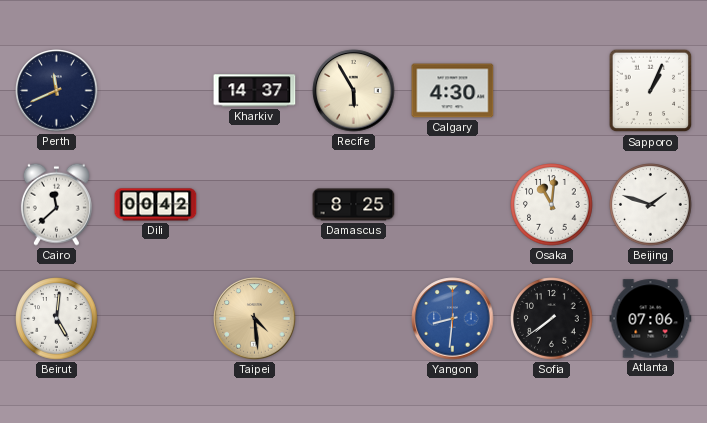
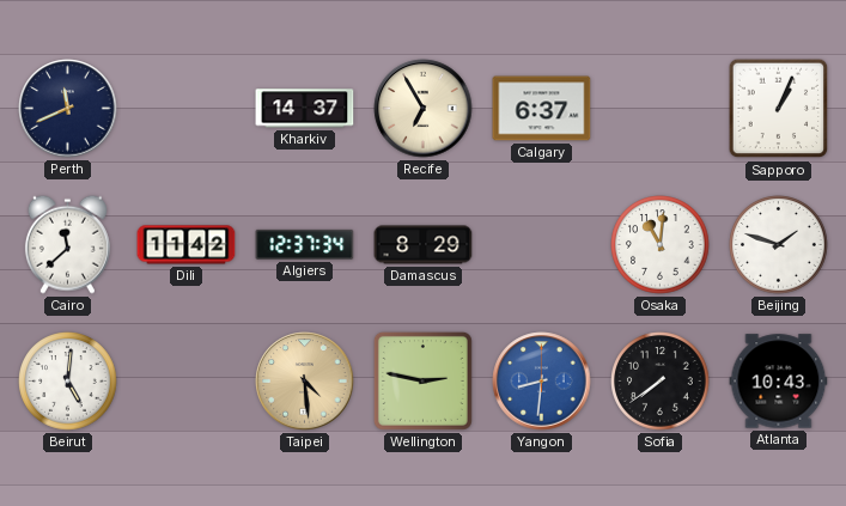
Recife: 5:55 -> 6:55
Calgary: 4:30 -> 6:37
Dili: 00:42 -> 11:42
Algiers: none -> 12:37
Damascus: 8:25 -> 8:29
Wellington: none -> 2:47
Atlanta: 07:06 -> 10:43
